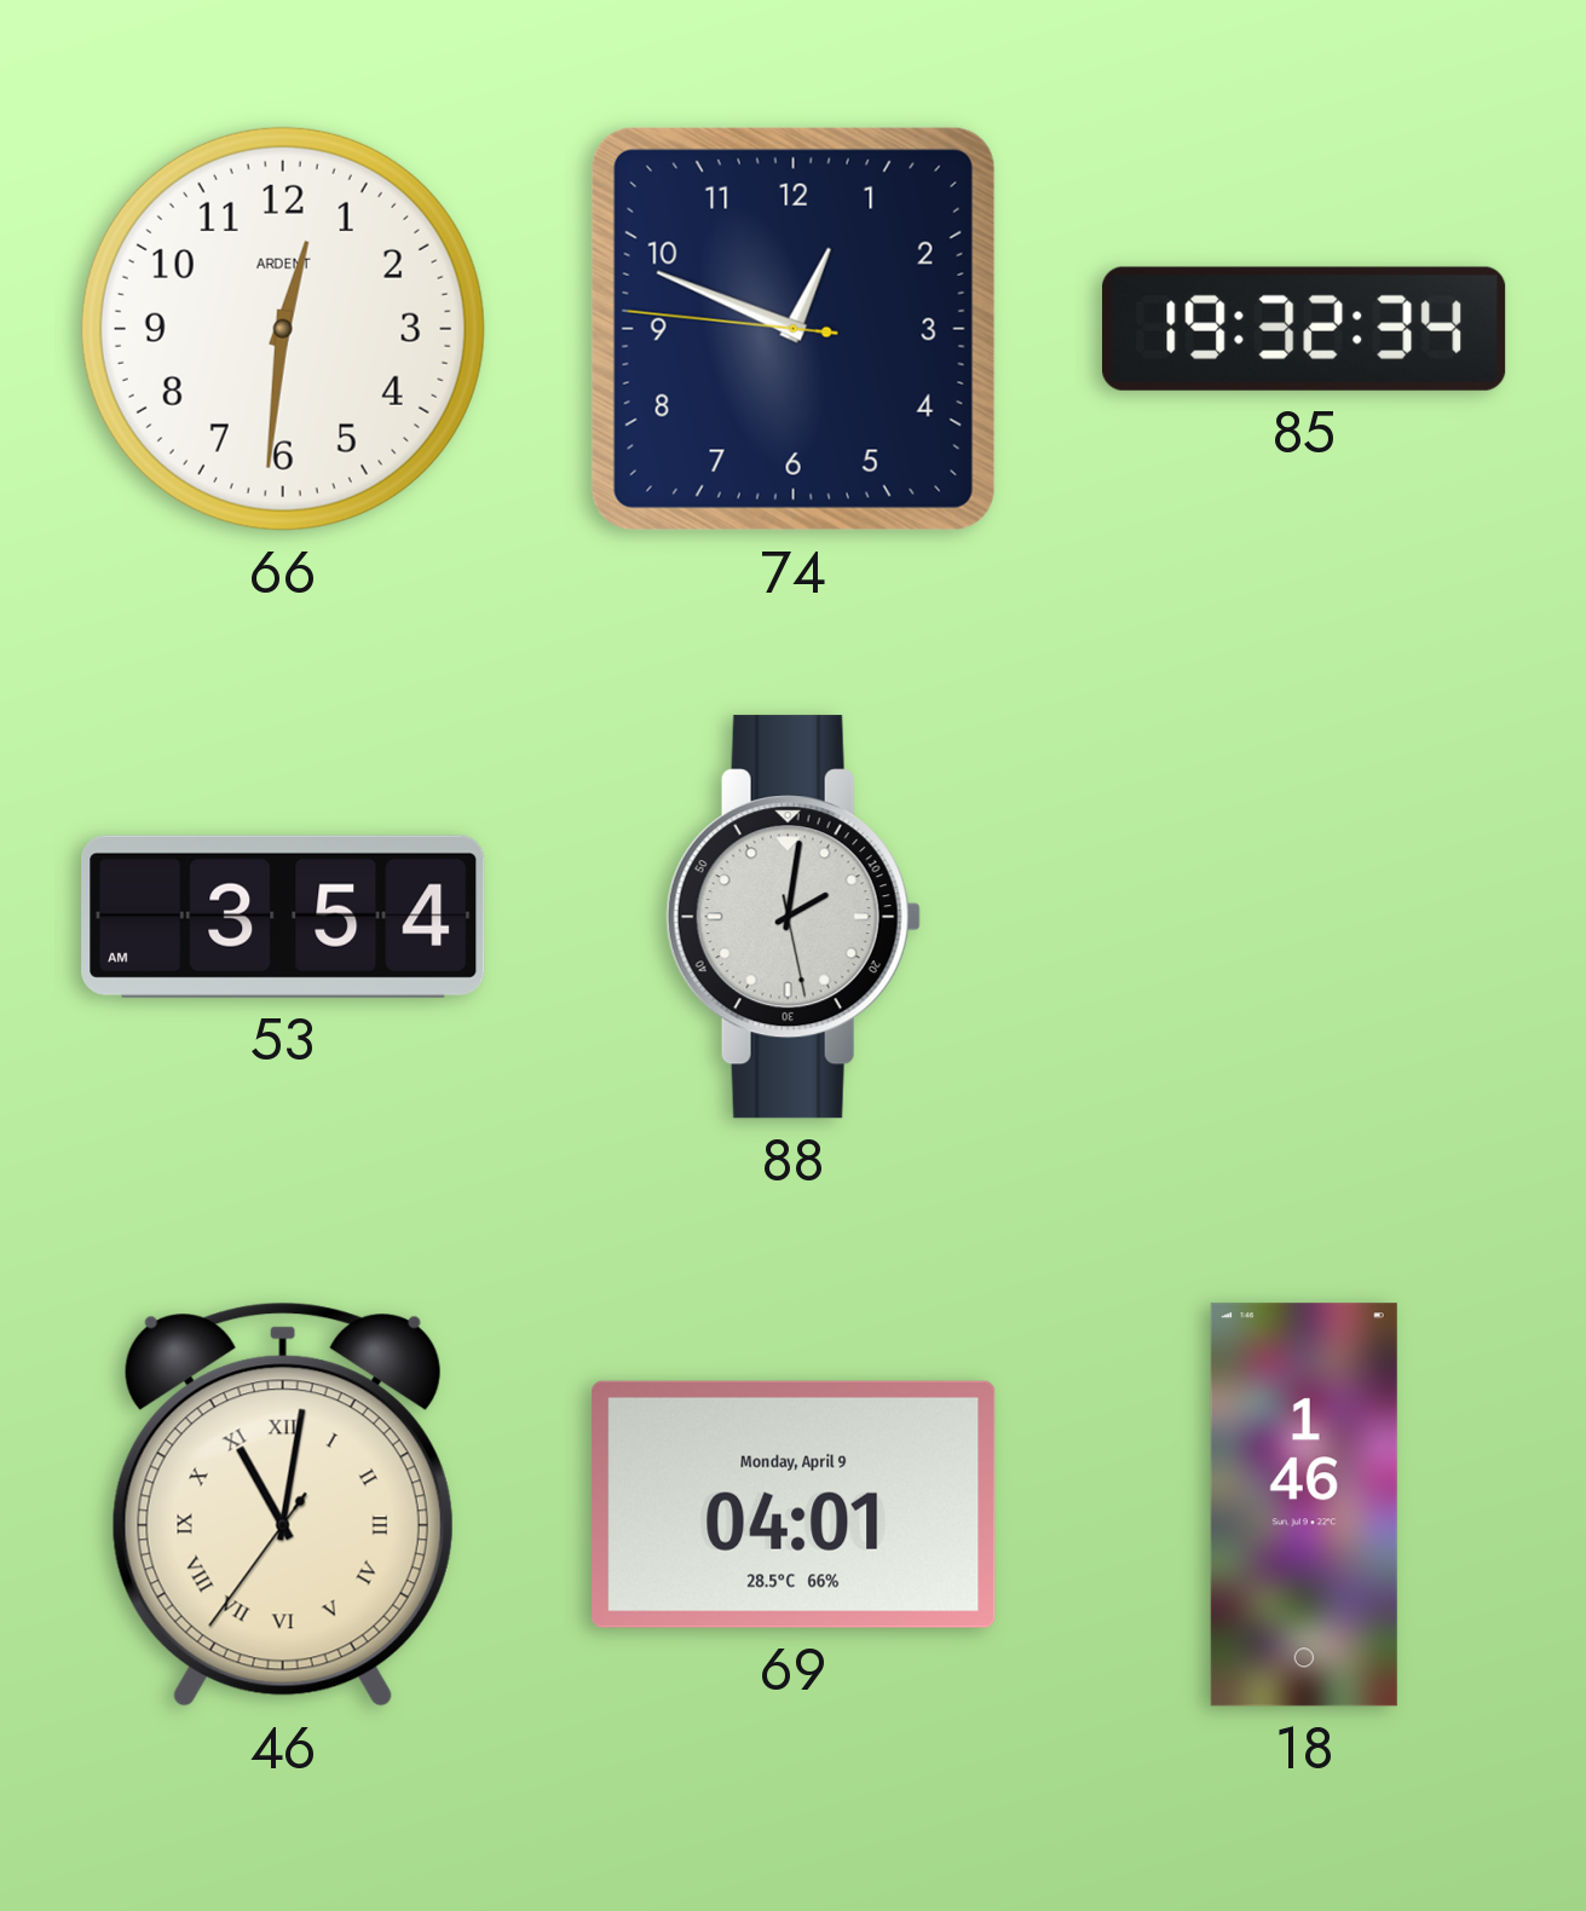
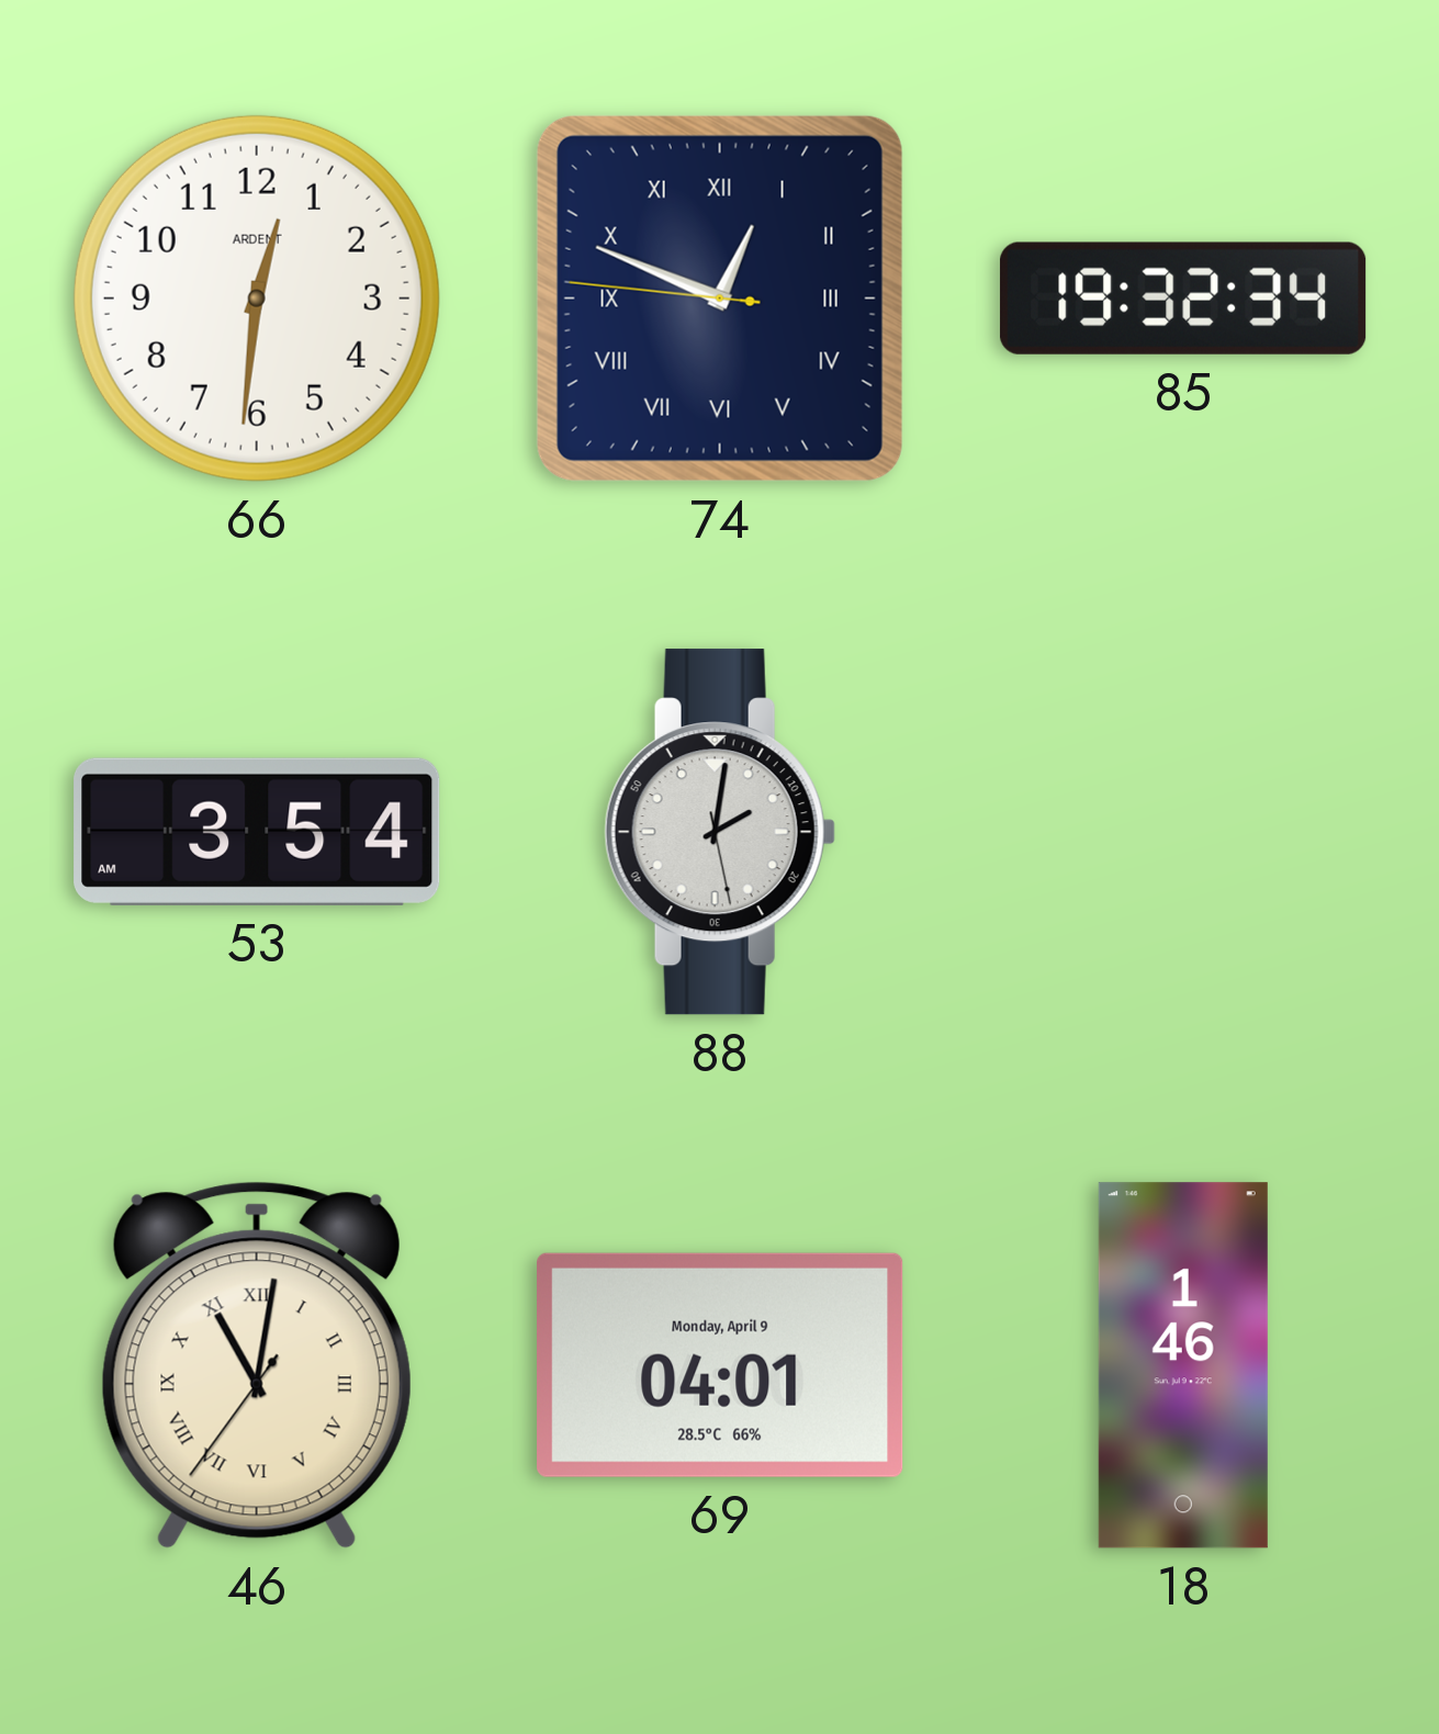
74 numerals: Arabic -> Roman
